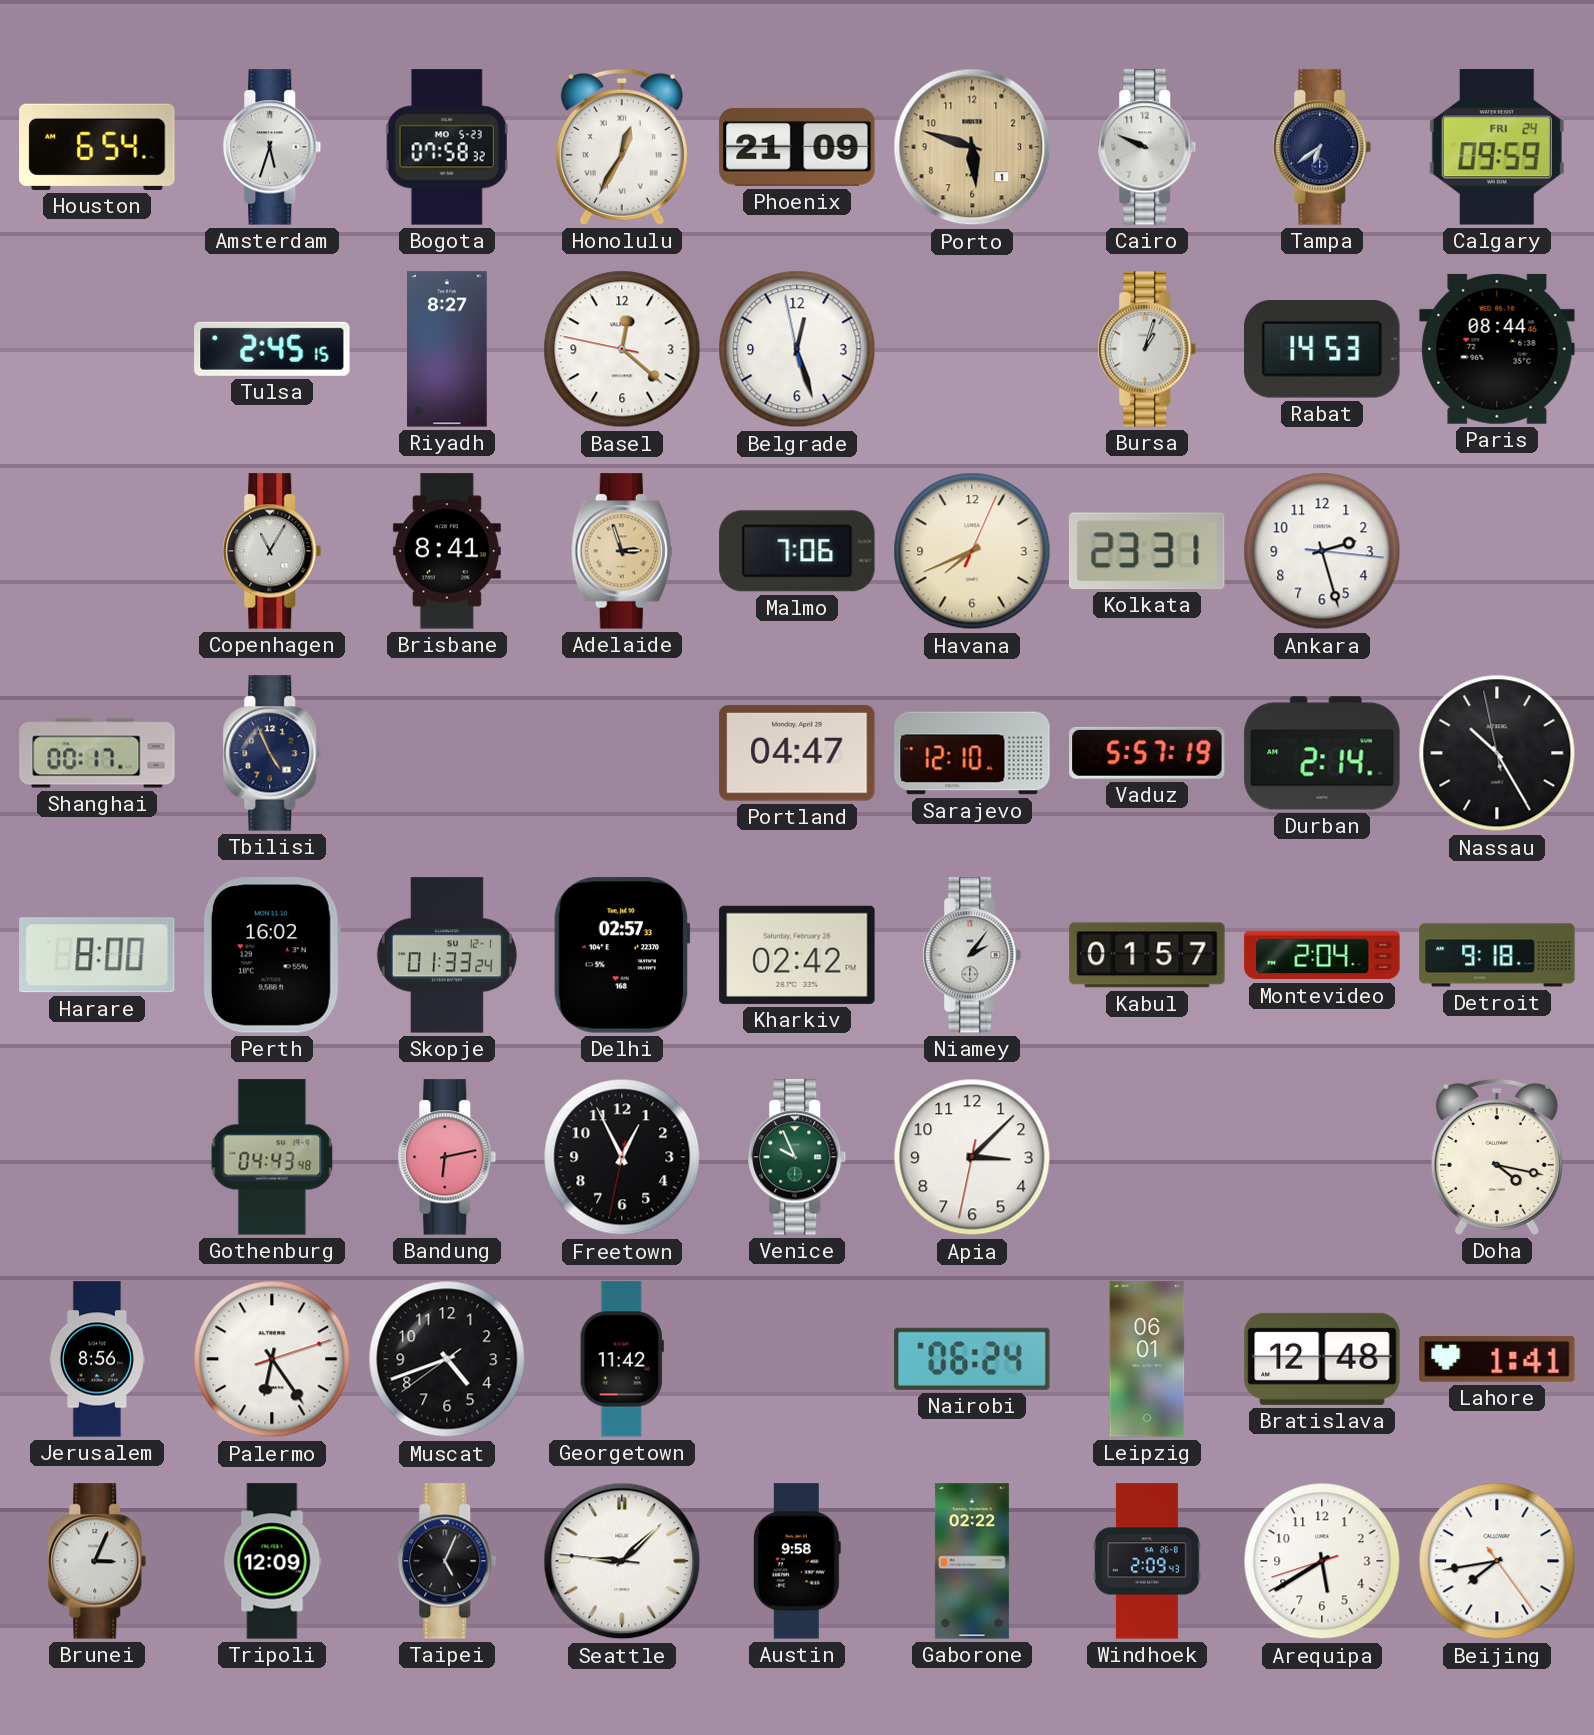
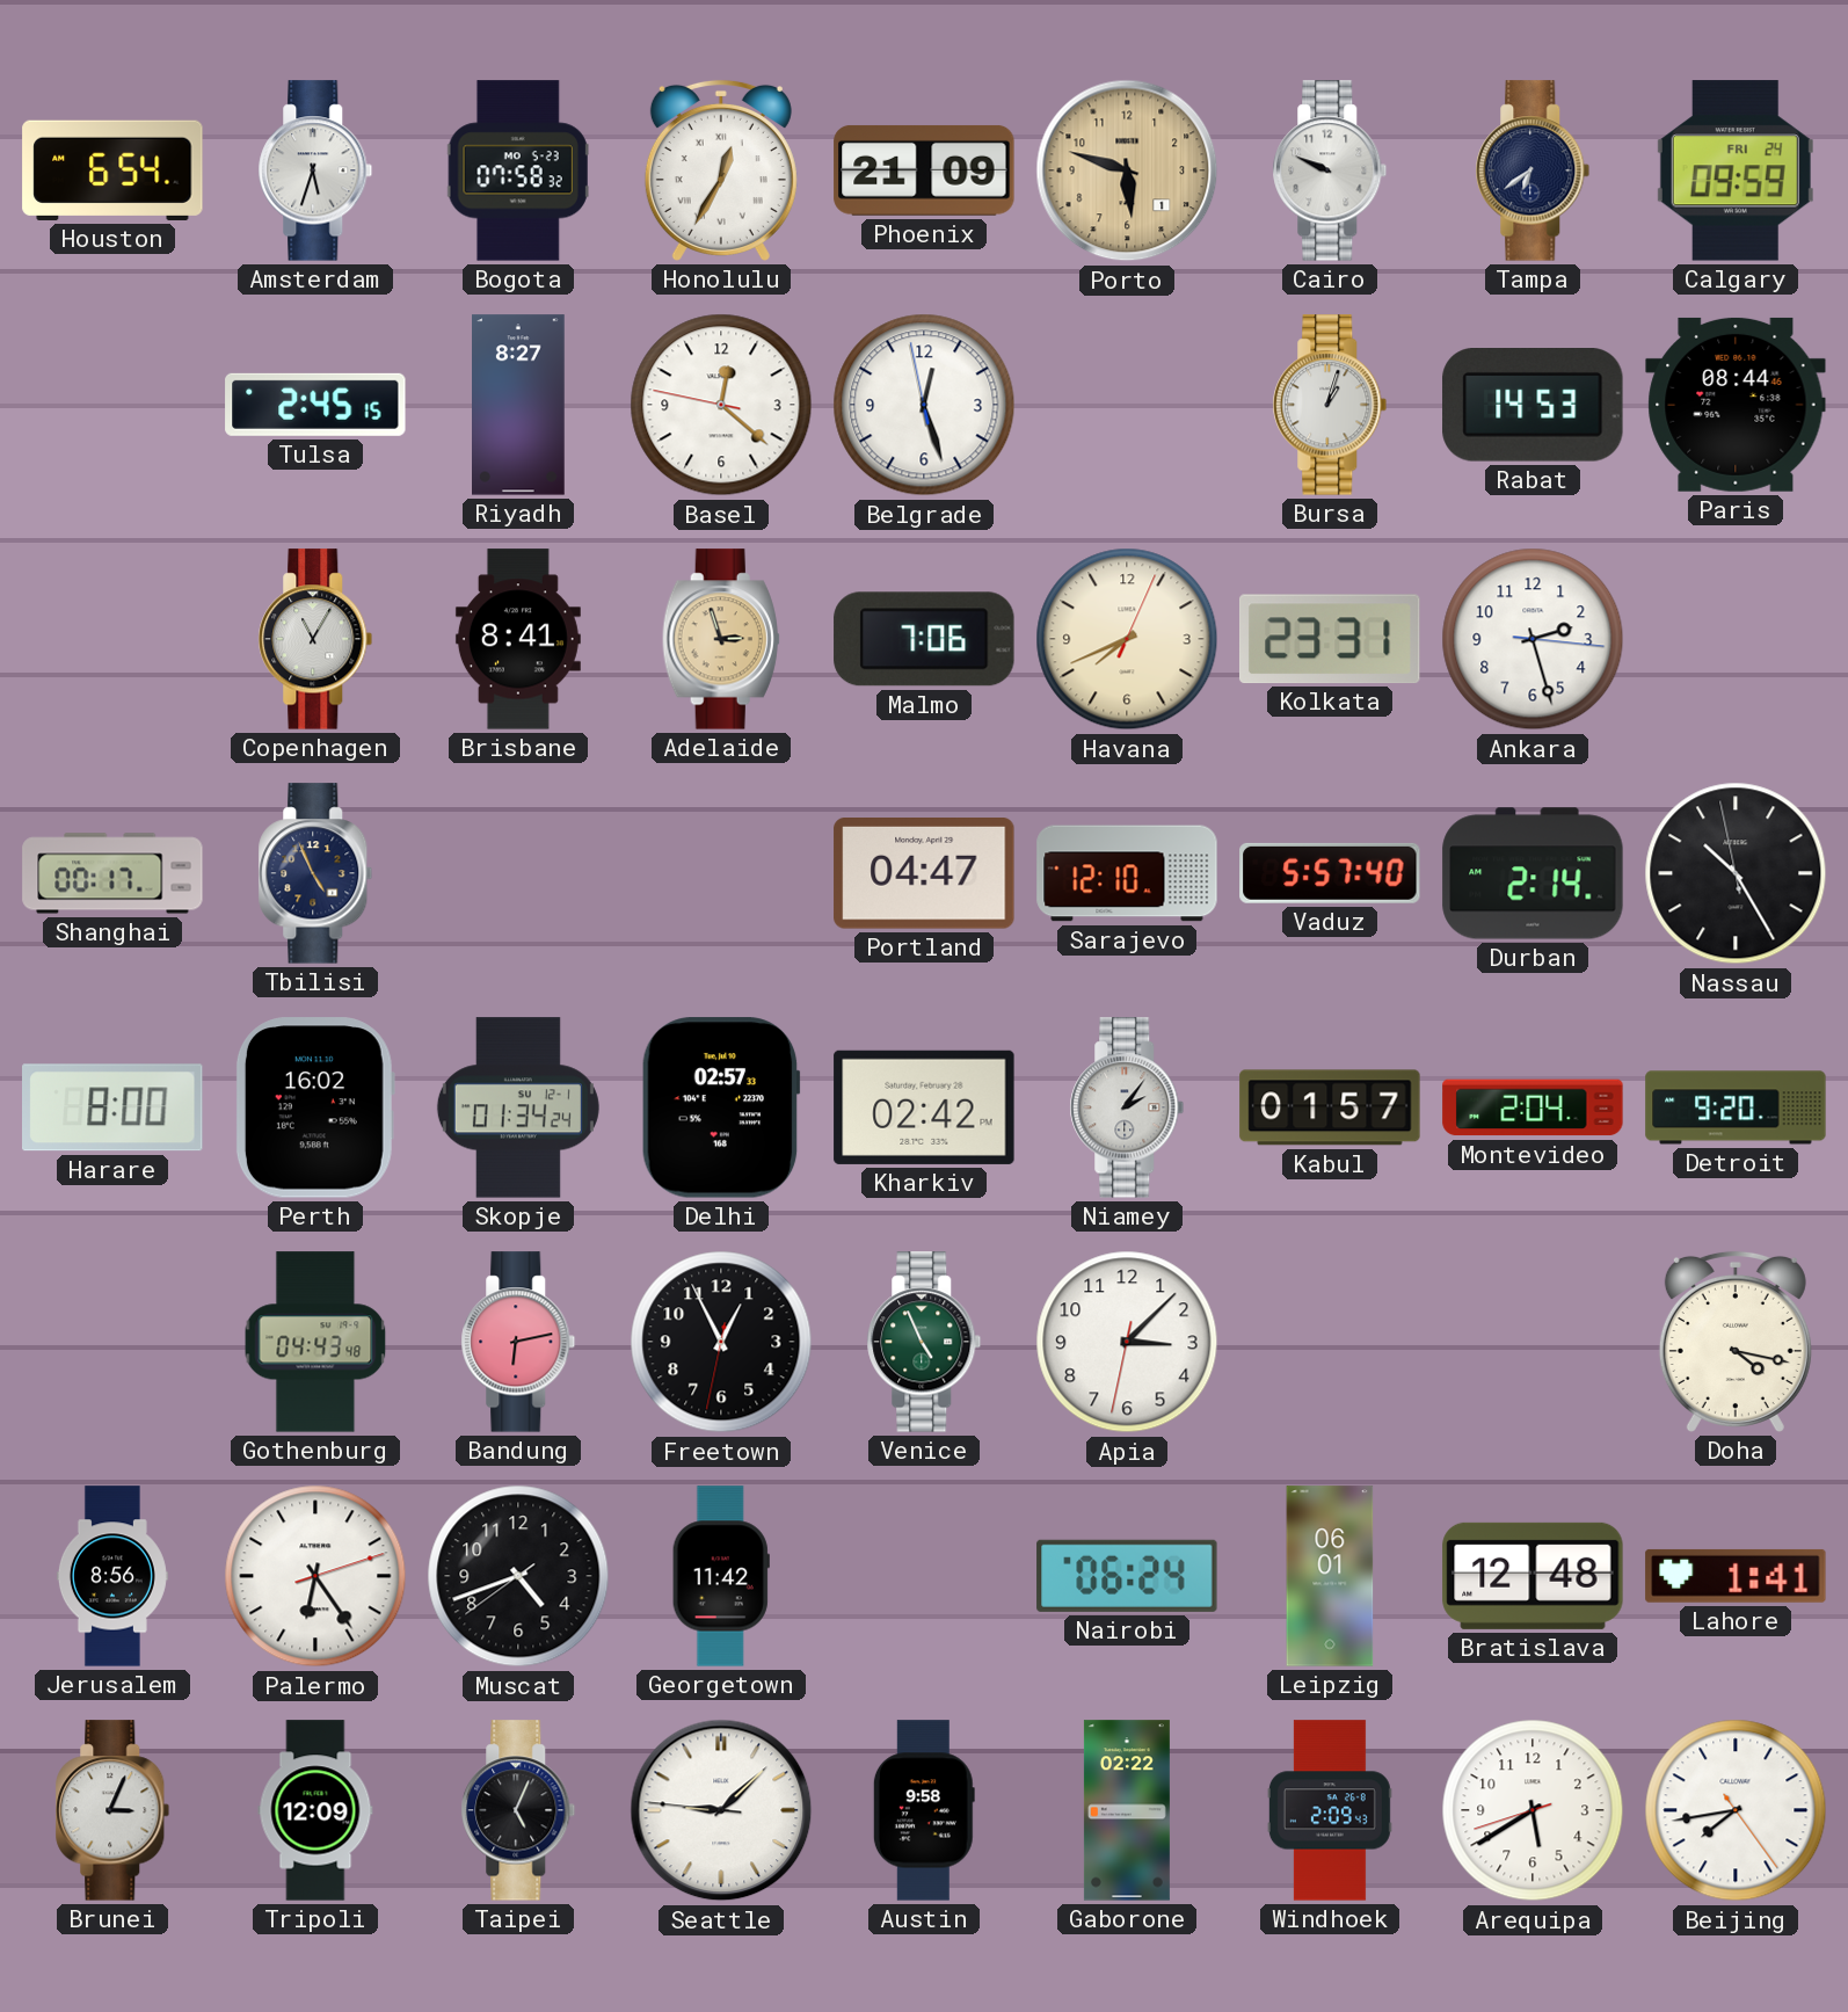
Vaduz: 5:57:19 -> 5:57:40
Skopje: 01:33 -> 01:34
Detroit: 9:18 -> 9:20
Venice: 9:56 -> 4:56
